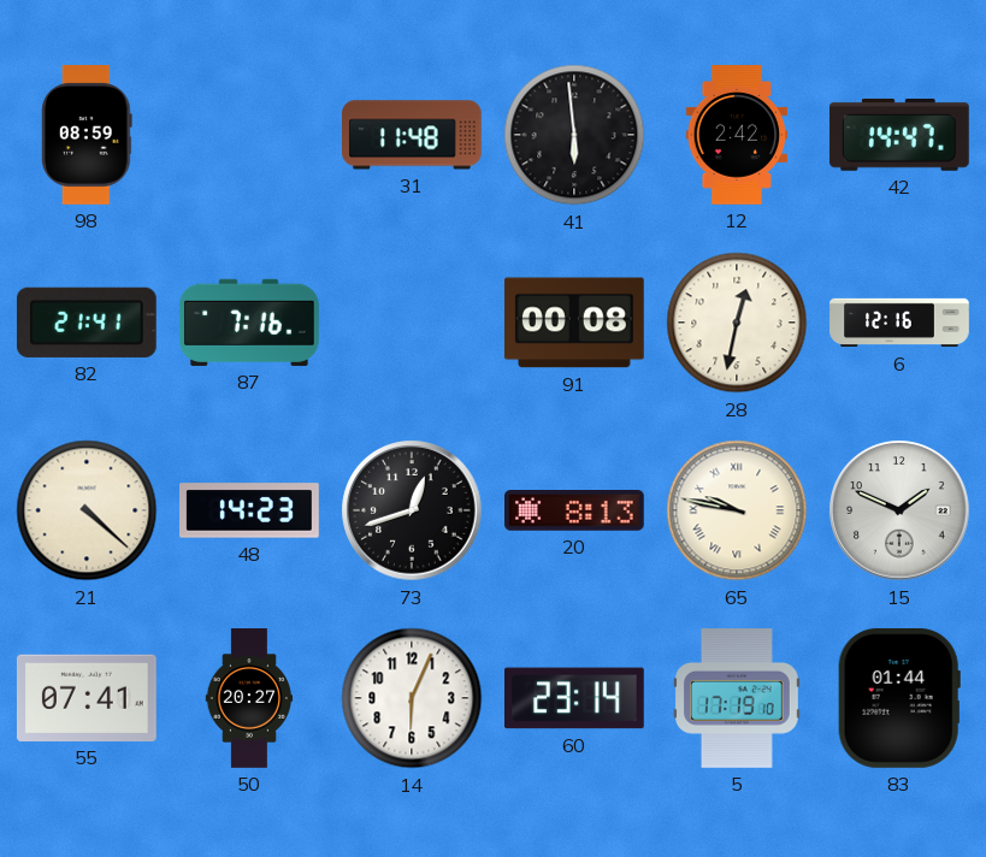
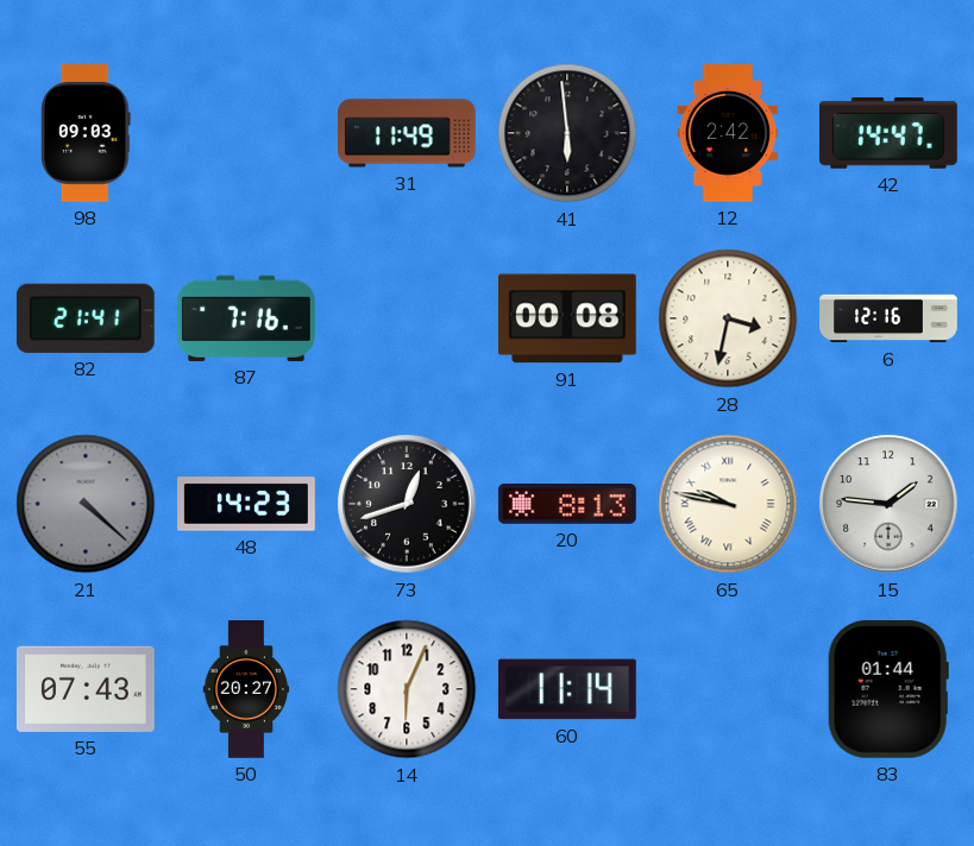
98: 08:59 -> 09:03
31: 11:48 -> 11:49
28: 12:32 -> 3:32
21 dial: cream -> grey
15: 1:49 -> 1:46
55: 07:41 -> 07:43
60: 23:14 -> 11:14
5: 17:19 -> none
